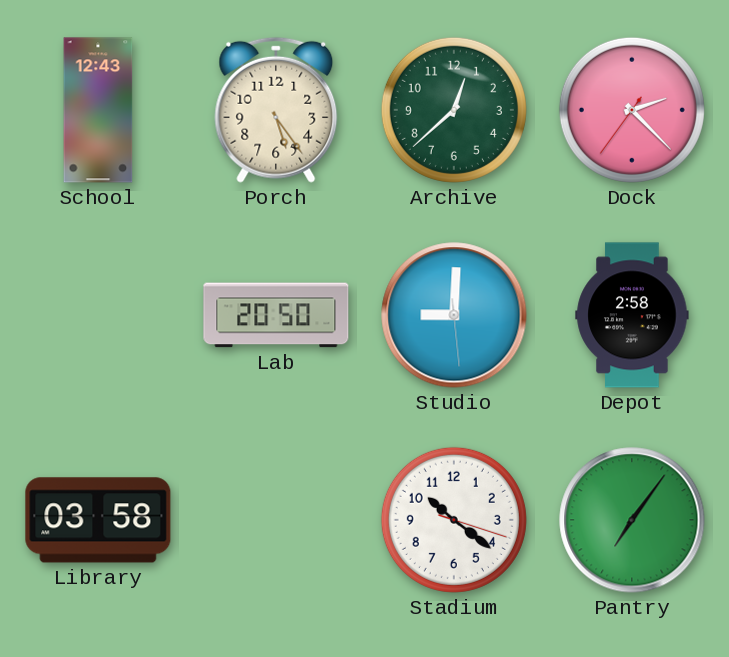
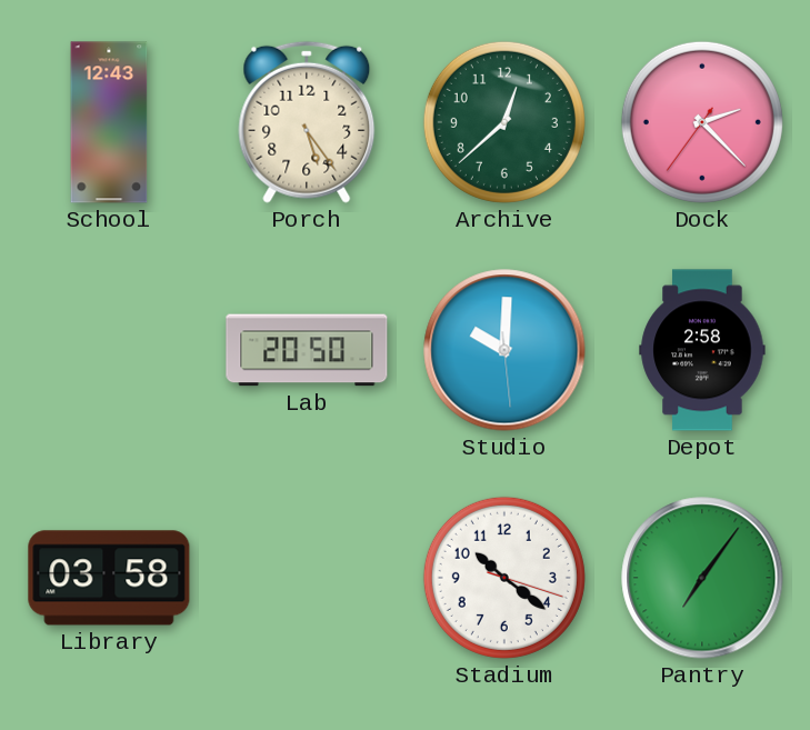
Studio: 9:00 -> 10:00
